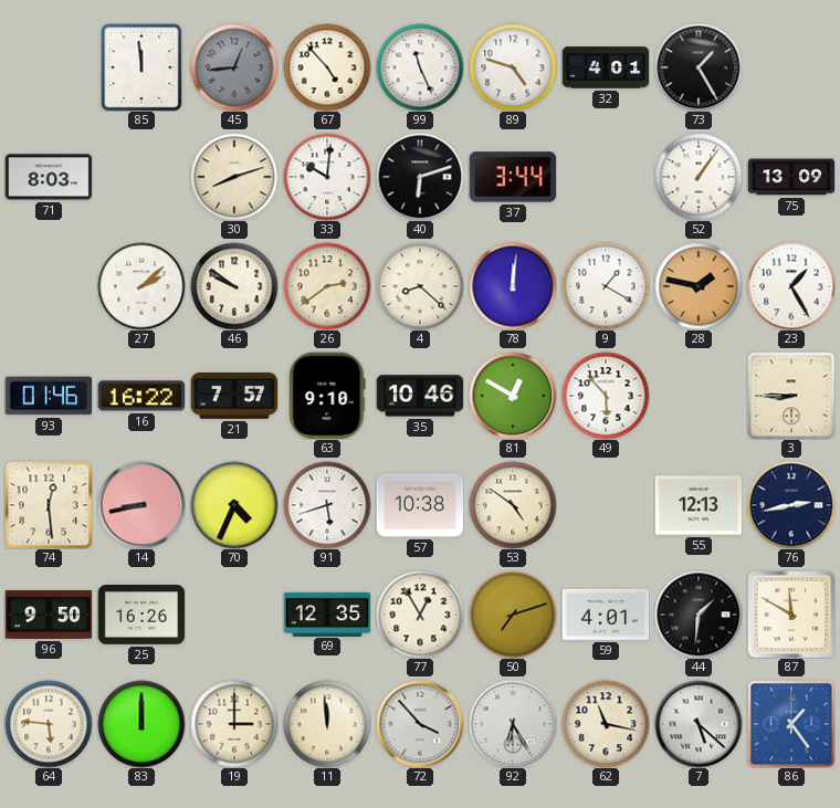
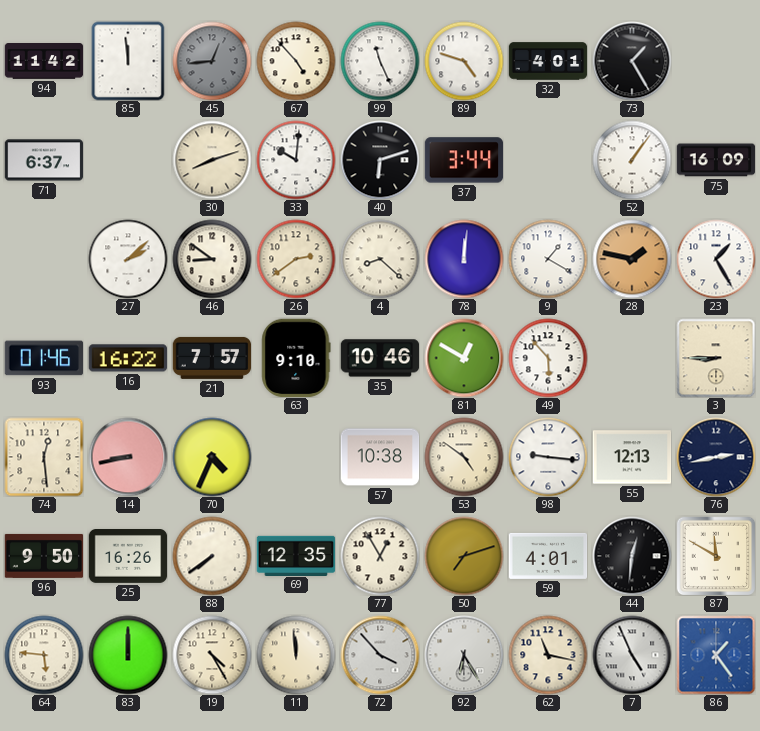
94: none -> 11:42
71: 8:03 -> 6:37
75: 13:09 -> 16:09
46: 9:51 -> 8:51
91: 5:42 -> none
98: none -> 9:16
88: none -> 7:39
44: 1:31 -> 12:31
19: 3:00 -> 4:25
7: 5:22 -> 4:56
